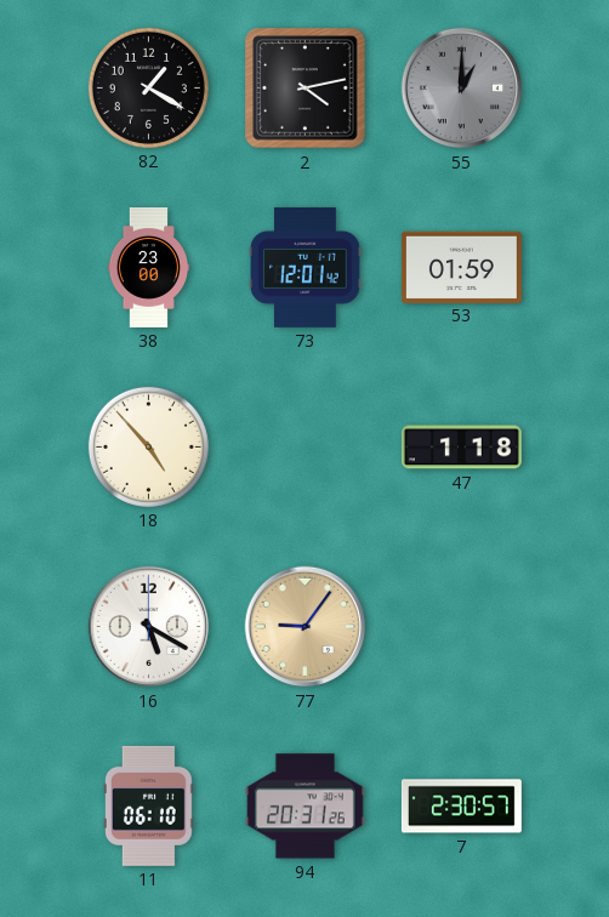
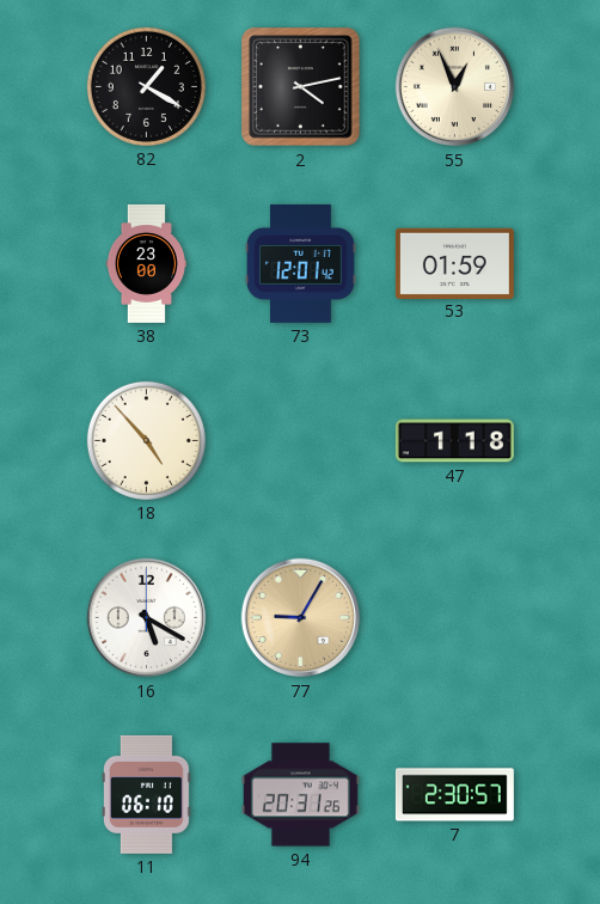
55: 1:00 -> 12:56
55 dial: grey -> cream
77: 9:06 -> 9:05
